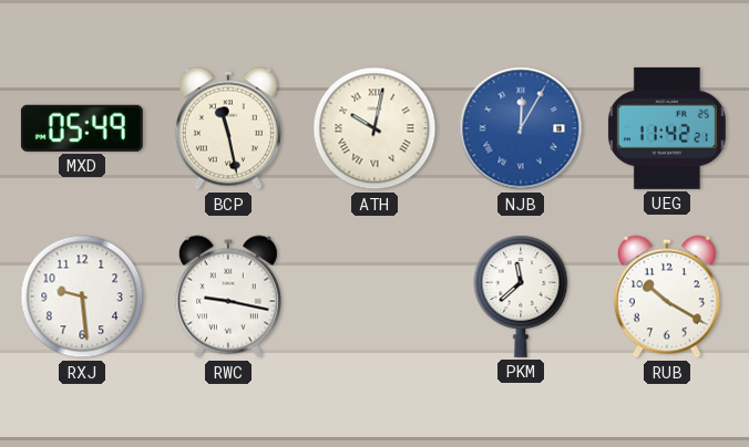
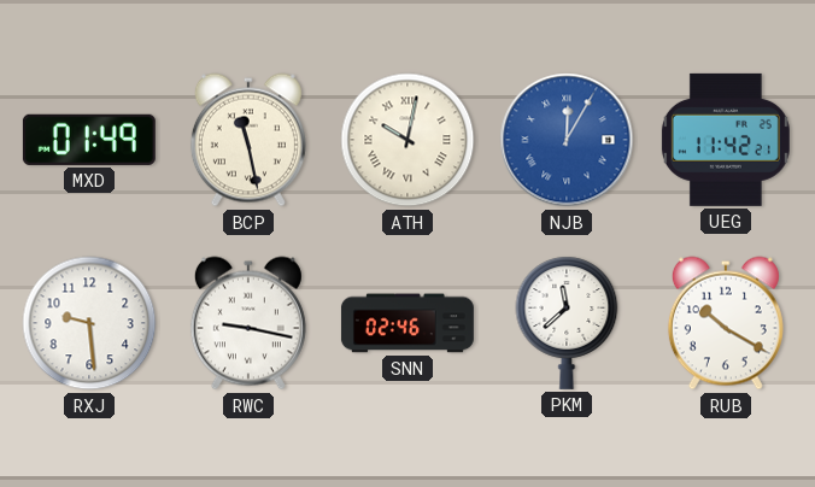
MXD: 05:49 -> 01:49
SNN: none -> 02:46
